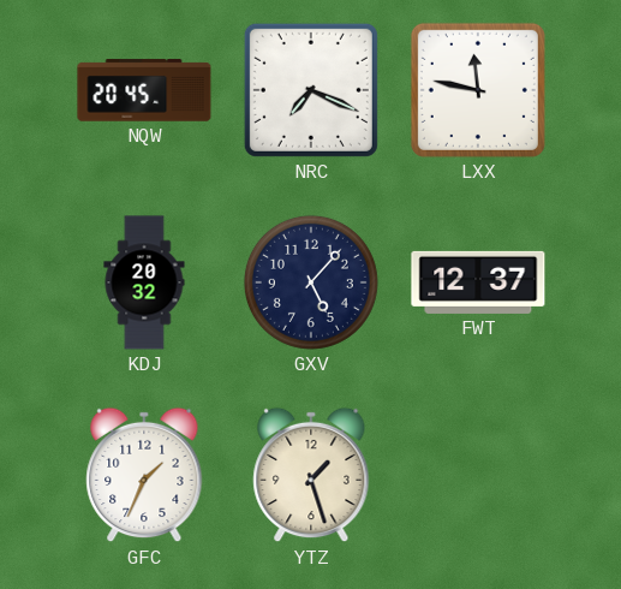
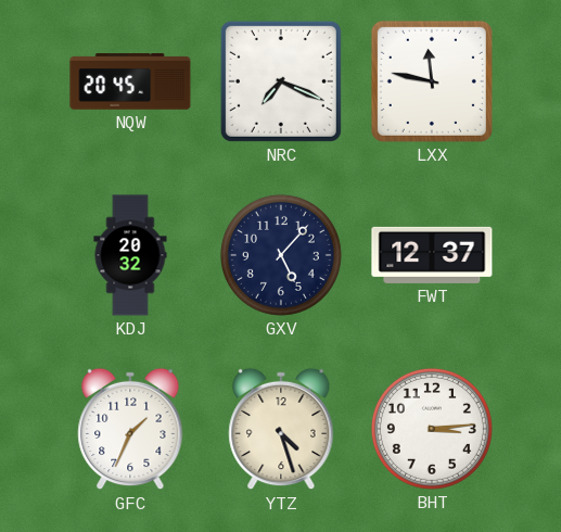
YTZ: 1:27 -> 4:27
BHT: none -> 3:14
